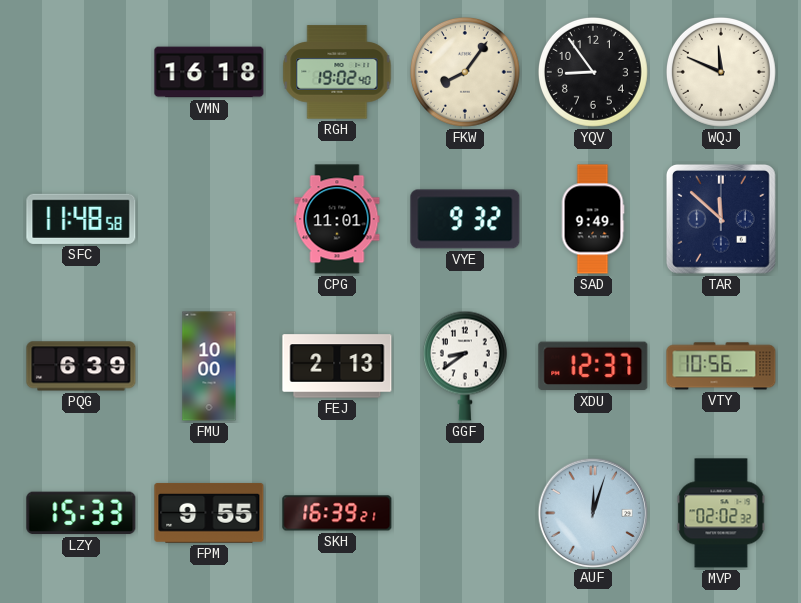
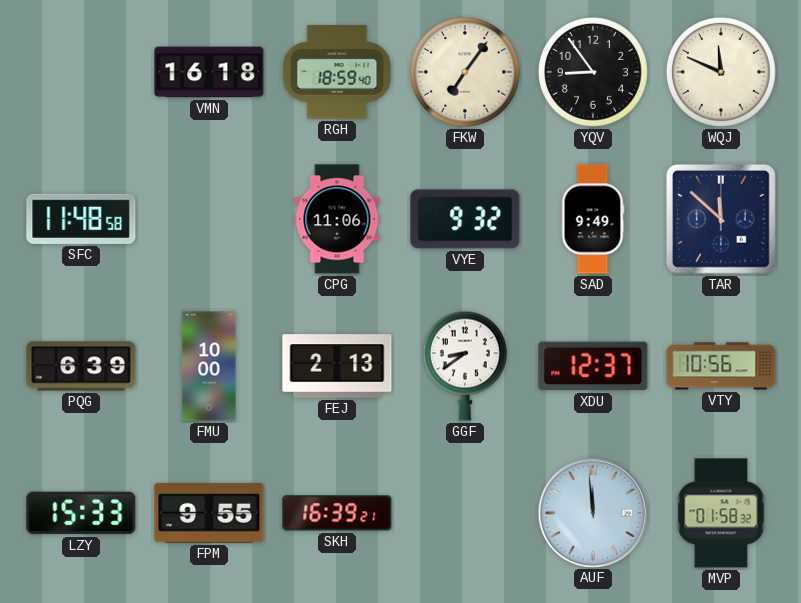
RGH: 19:02 -> 18:59
FKW: 8:06 -> 7:06
CPG: 11:01 -> 11:06
AUF: 12:03 -> 11:59
MVP: 02:02 -> 01:58
